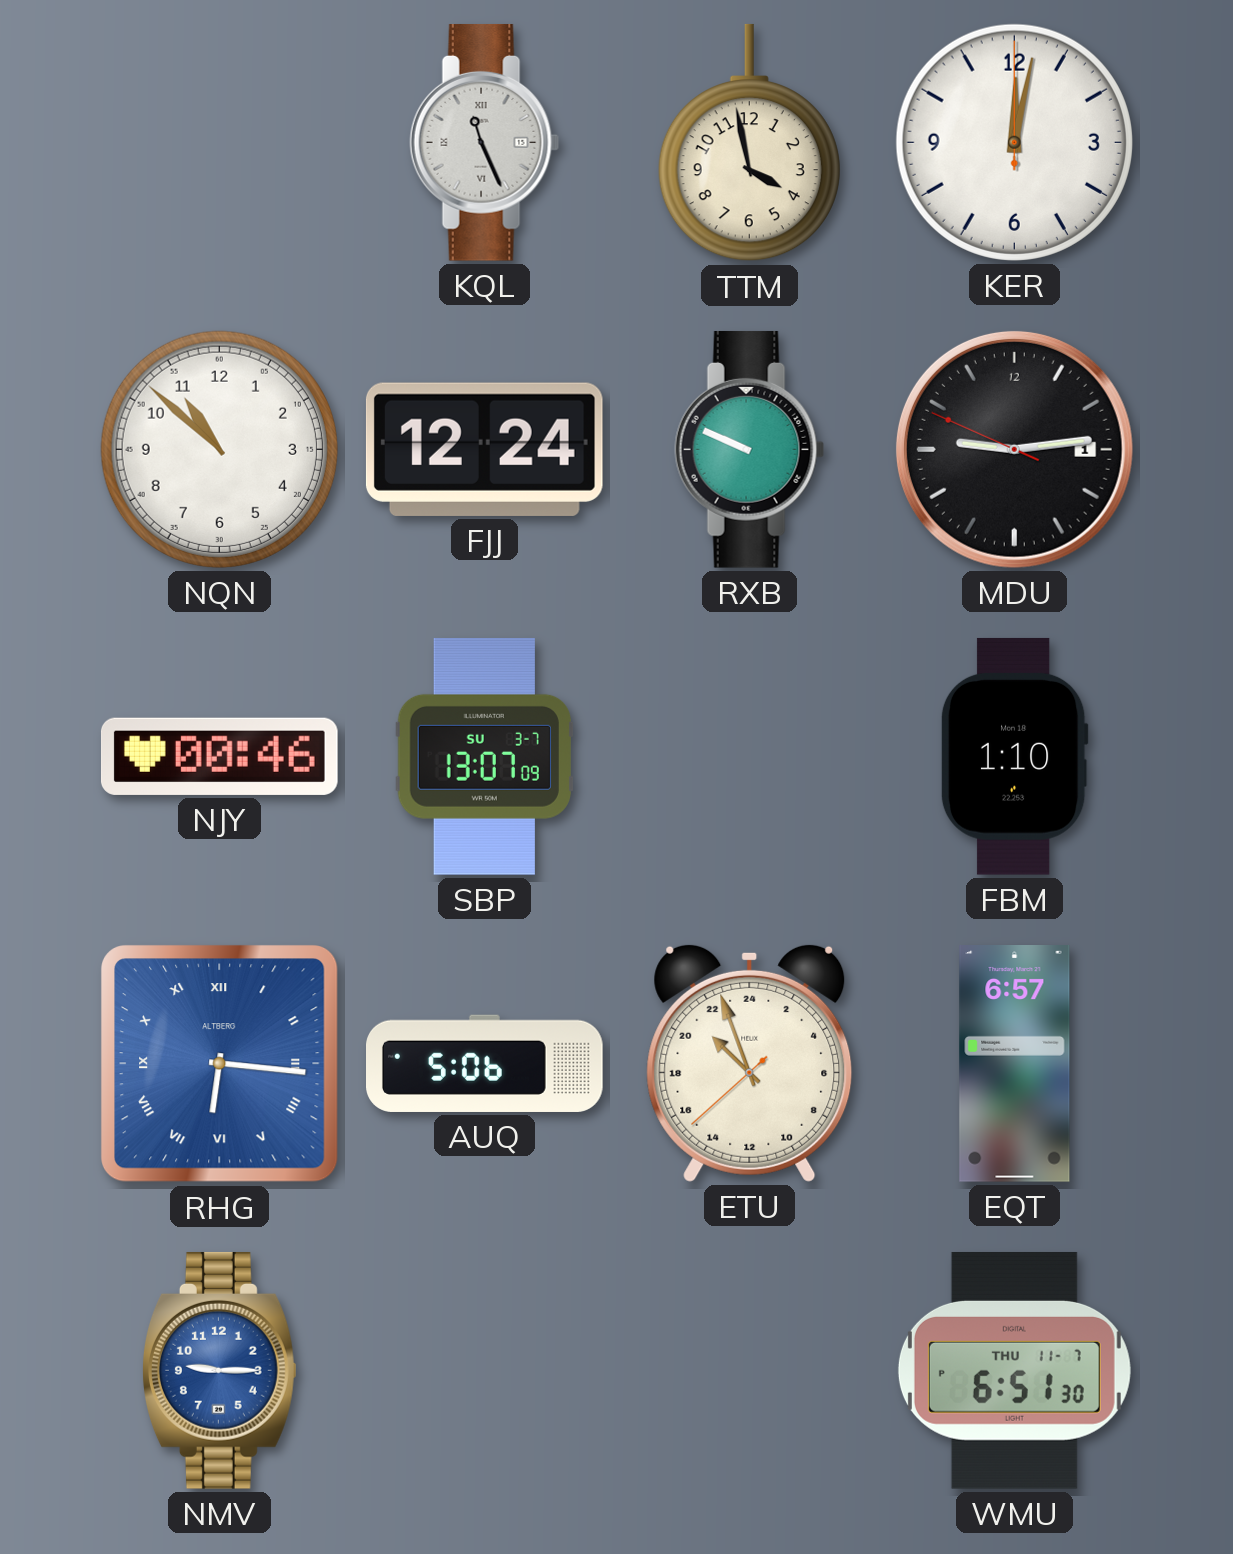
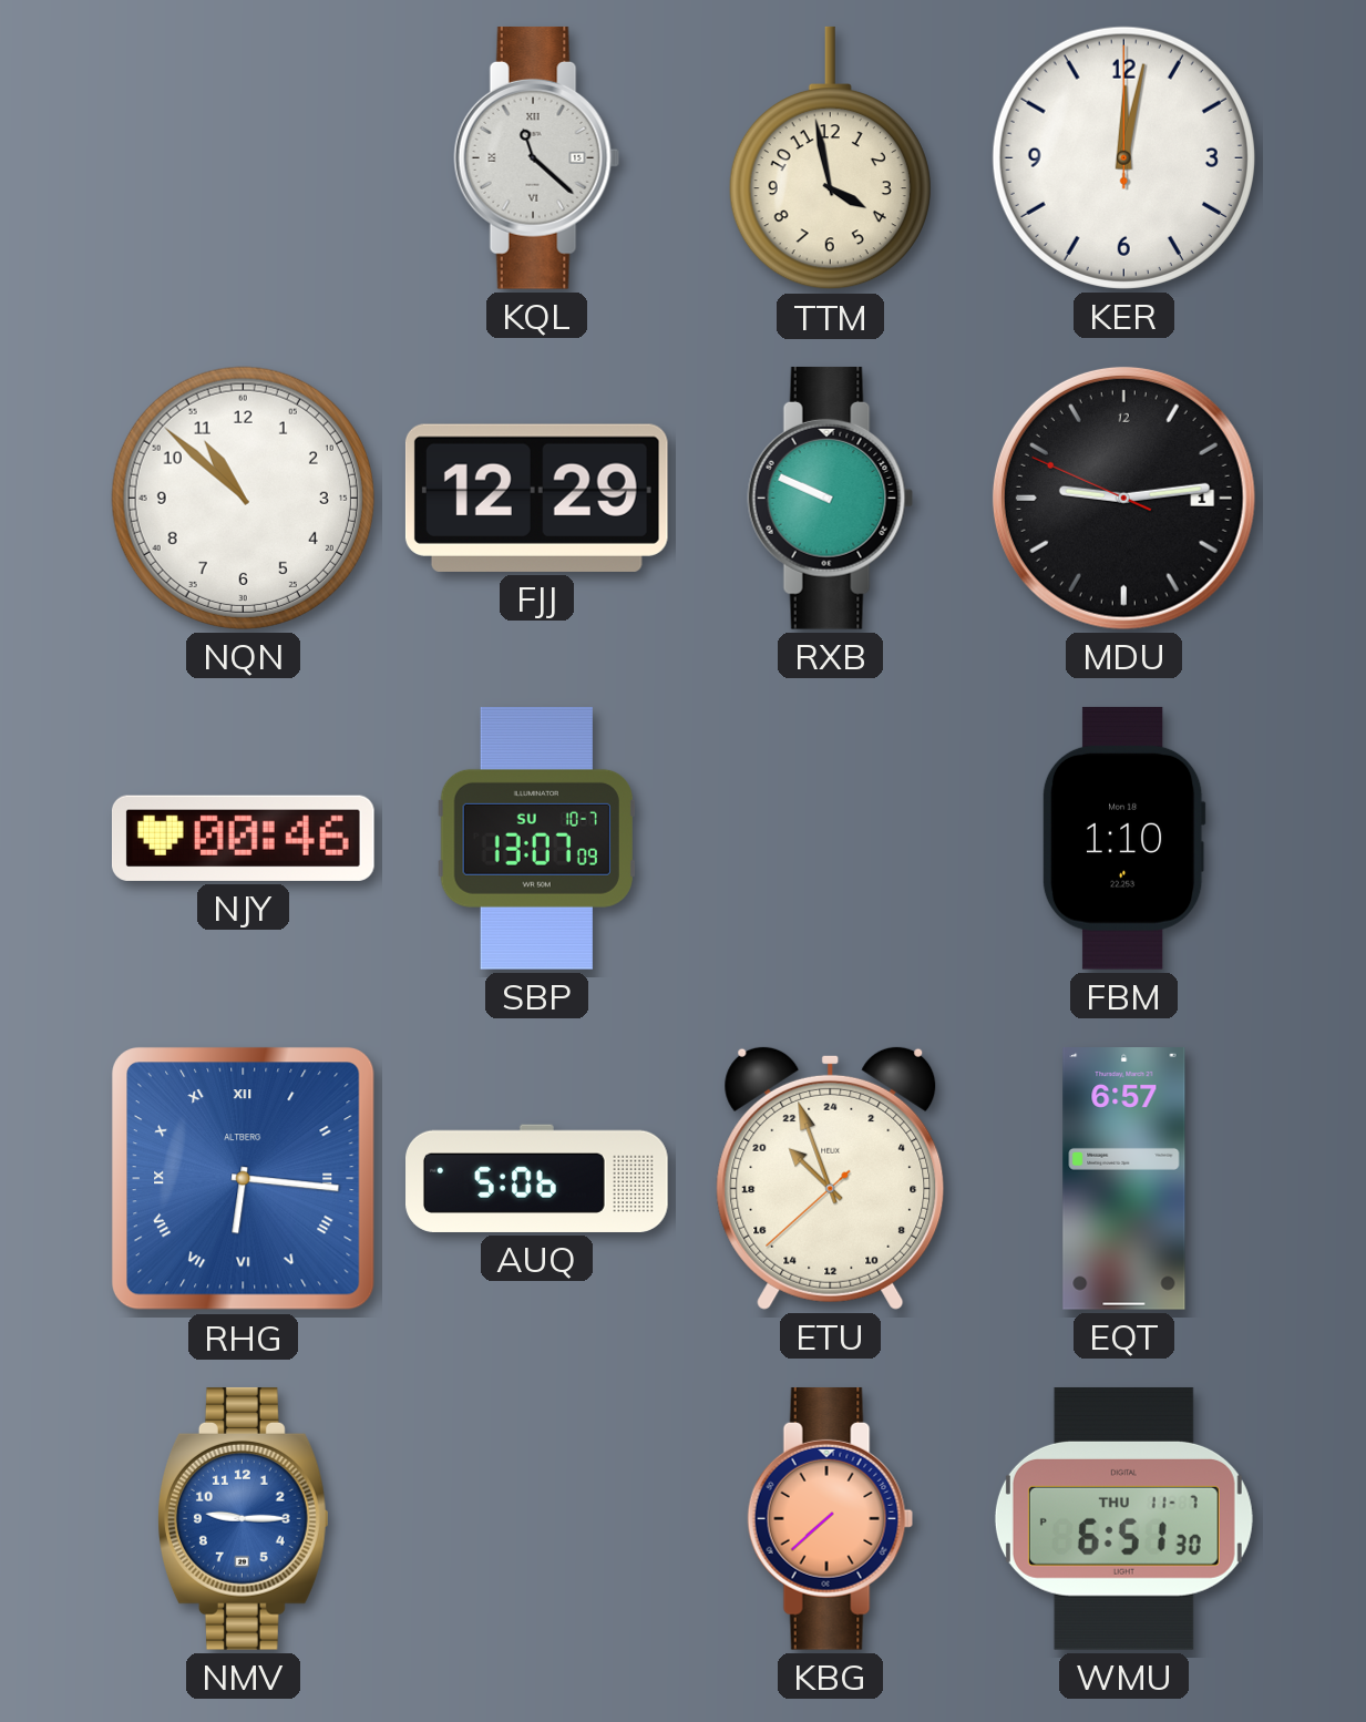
KQL: 11:26 -> 11:22
FJJ: 12:24 -> 12:29
SBP date: SU 3-7 -> SU 10-7
KBG: none -> 7:38
